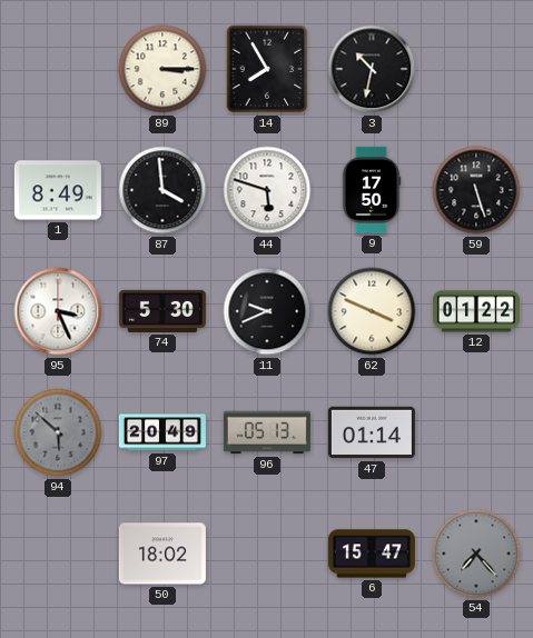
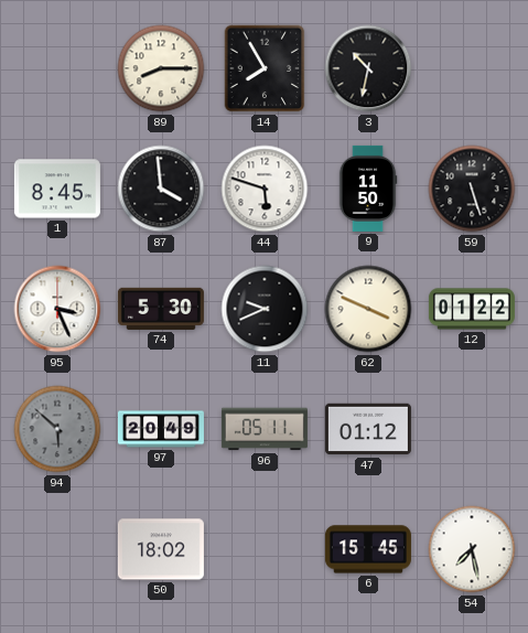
89: 3:15 -> 8:15
1: 8:49 -> 8:45
9: 17:50 -> 11:50
96: 05:13 -> 05:11
47: 01:14 -> 01:12
6: 15:47 -> 15:45
54: 7:23 -> 7:28
54 dial: grey -> white
